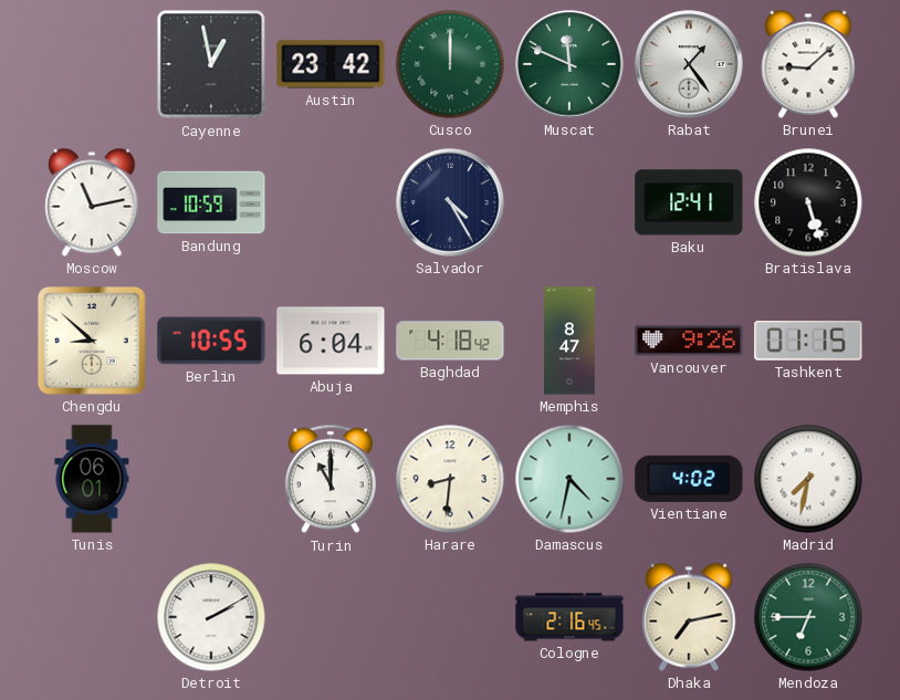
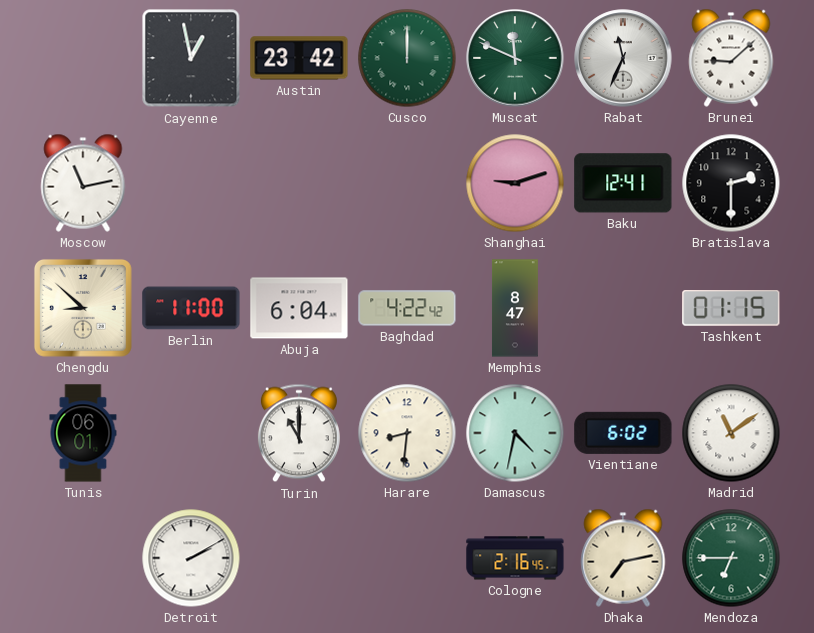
Rabat: 1:24 -> 11:34
Bandung: 10:59 -> none
Salvador: 4:25 -> none
Shanghai: none -> 9:12
Bratislava: 5:27 -> 2:30
Berlin: 10:55 -> 11:00
Baghdad: 4:18 -> 4:22
Vancouver: 9:26 -> none
Vientiane: 4:02 -> 6:02
Madrid: 7:32 -> 11:09
